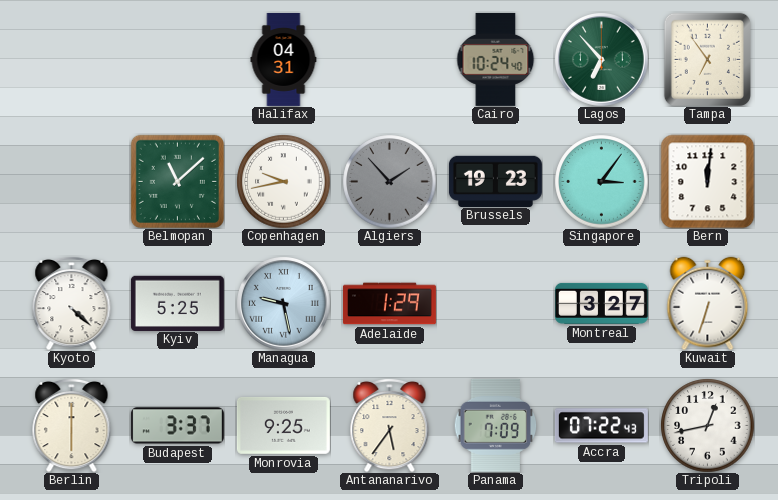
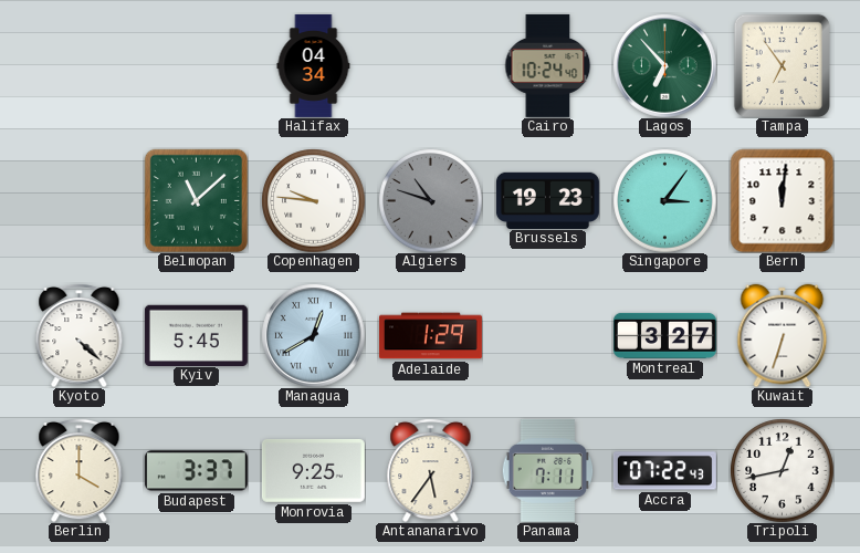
Halifax: 04:31 -> 04:34
Copenhagen: 9:43 -> 9:46
Algiers: 1:53 -> 10:48
Kyiv: 5:25 -> 5:45
Managua: 9:28 -> 12:40
Berlin: 6:00 -> 4:00
Panama: 7:09 -> 7:11
